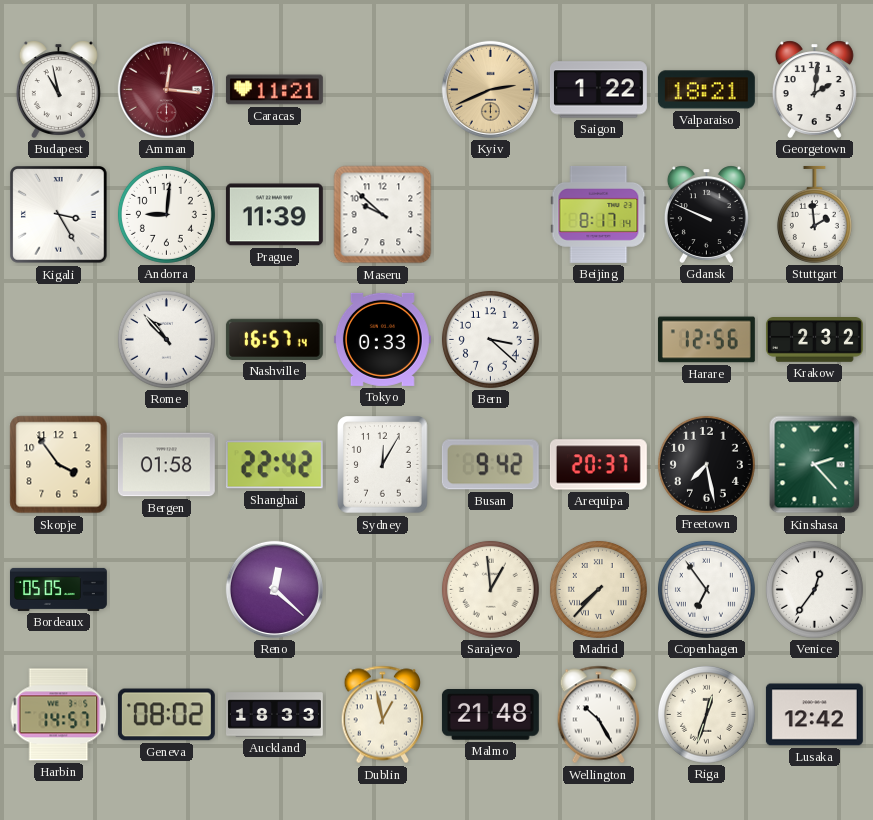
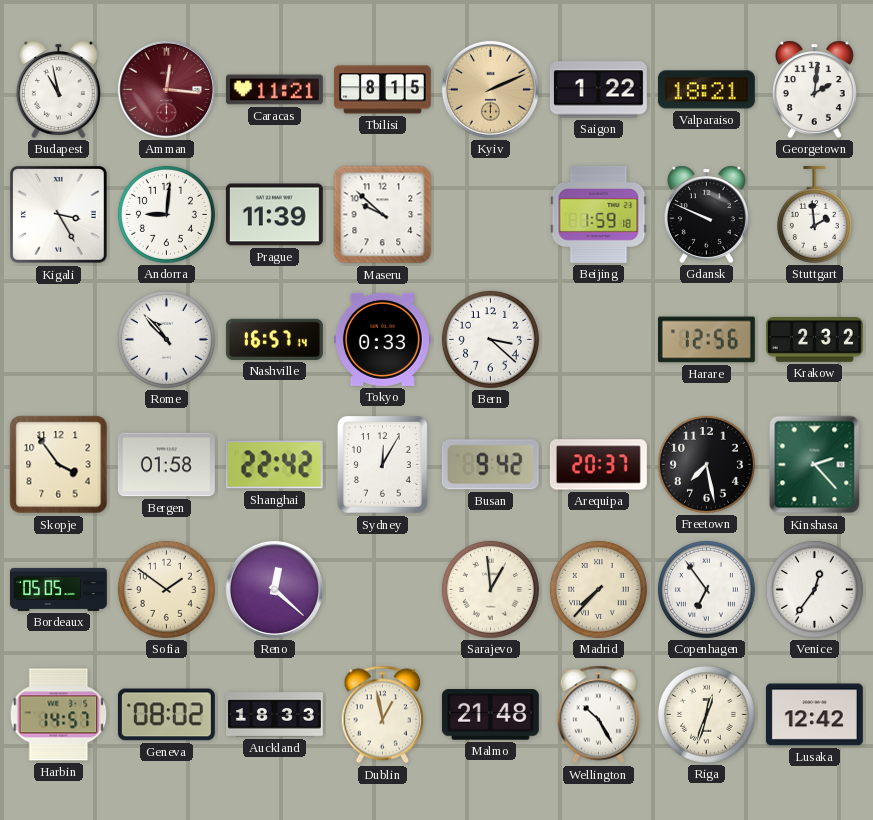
Tbilisi: none -> 8:15
Kyiv: 2:41 -> 2:11
Beijing: 8:17 -> 1:59
Sofia: none -> 1:51
